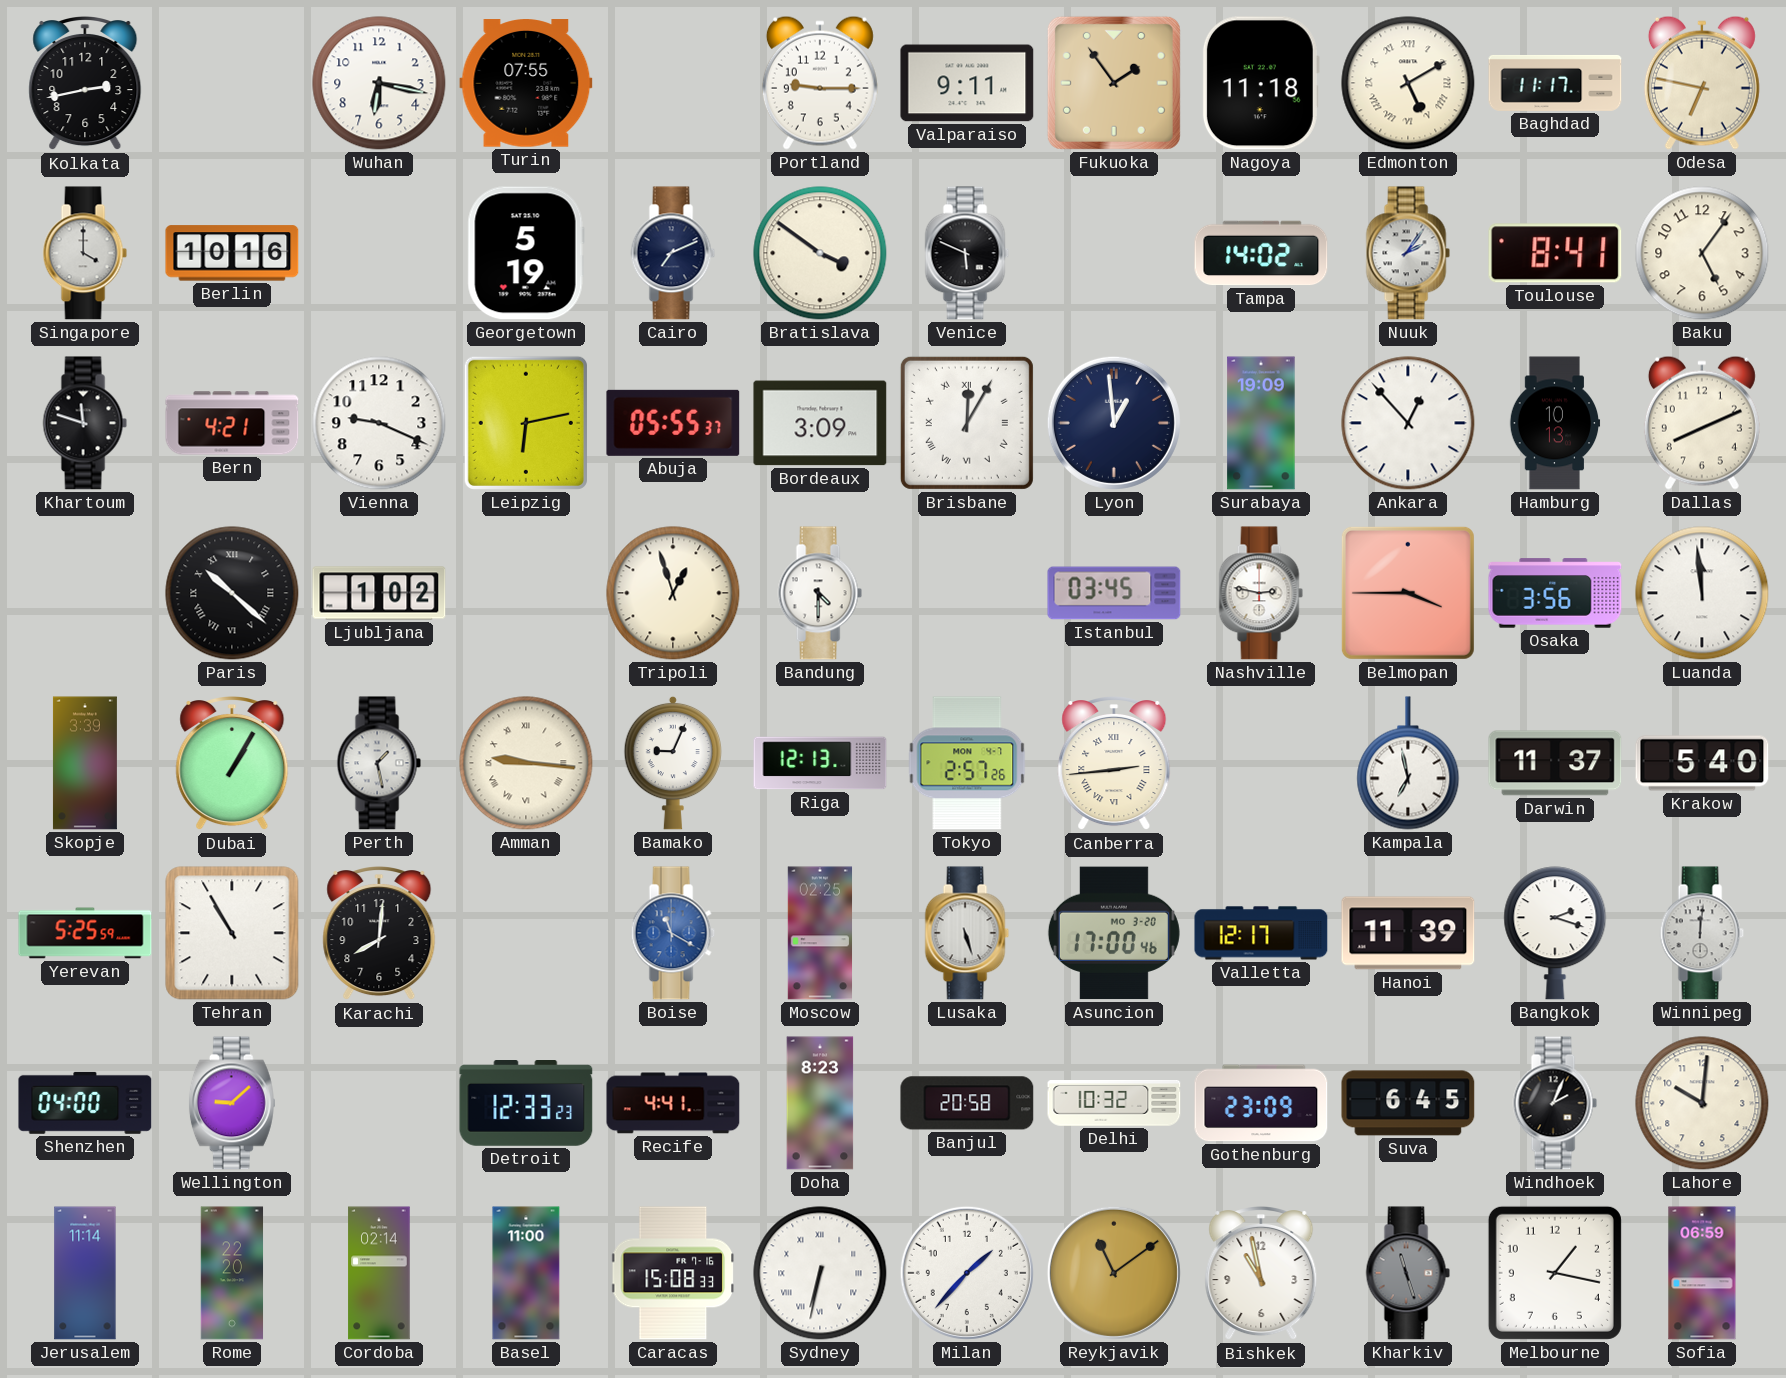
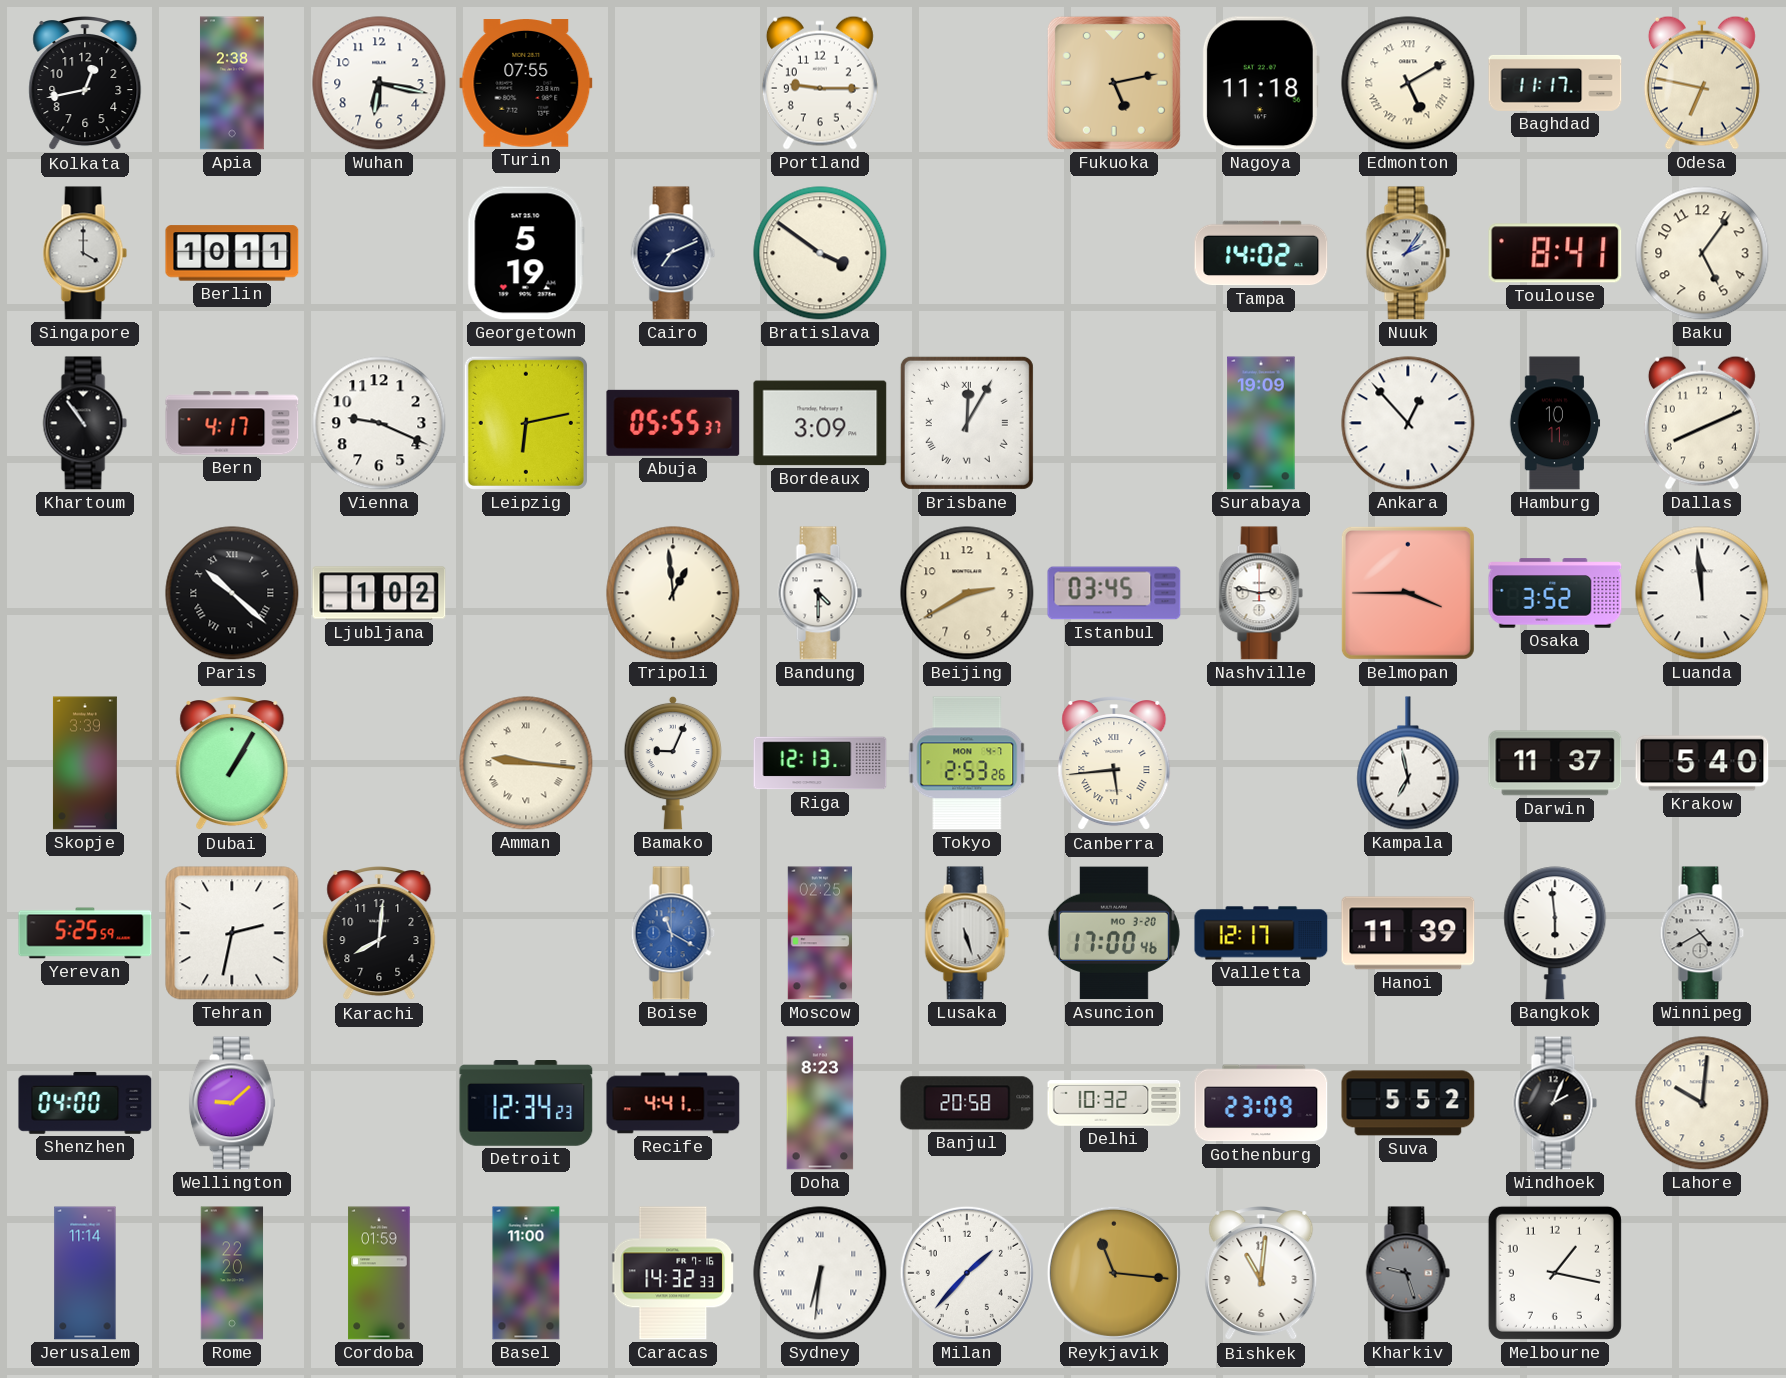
Kolkata: 2:43 -> 12:43
Apia: none -> 2:38
Valparaiso: 9:11 -> none
Fukuoka: 1:54 -> 5:13
Berlin: 10:16 -> 10:11
Venice: 5:49 -> none
Khartoum: 11:48 -> 10:54
Bern: 4:21 -> 4:17
Lyon: 12:59 -> none
Hamburg: 10:13 -> 10:11
Tripoli: 12:57 -> 12:59
Beijing: none -> 2:40
Osaka: 3:56 -> 3:52
Perth: 1:28 -> none
Tokyo: 2:57 -> 2:53
Canberra: 2:44 -> 5:44
Tehran: 10:55 -> 2:32
Bangkok: 2:18 -> 5:59
Winnipeg: 12:01 -> 4:40
Detroit: 12:33 -> 12:34
Suva: 6:45 -> 5:52
Cordoba: 02:14 -> 01:59
Caracas: 15:08 -> 14:32
Sydney: 6:32 -> 6:31
Reykjavik: 11:09 -> 11:16
Bishkek: 10:58 -> 11:01
Kharkiv: 11:27 -> 9:27
Sofia: 06:59 -> none
